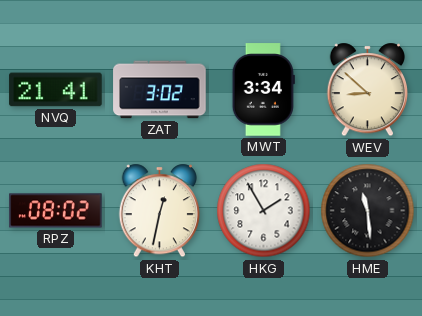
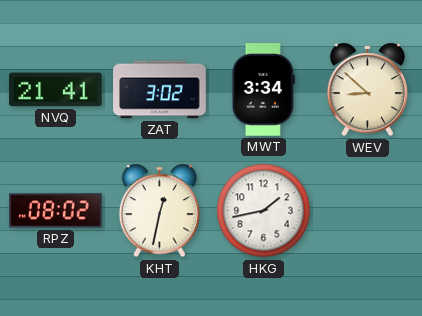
HKG: 1:55 -> 1:43
HME: 11:29 -> none
